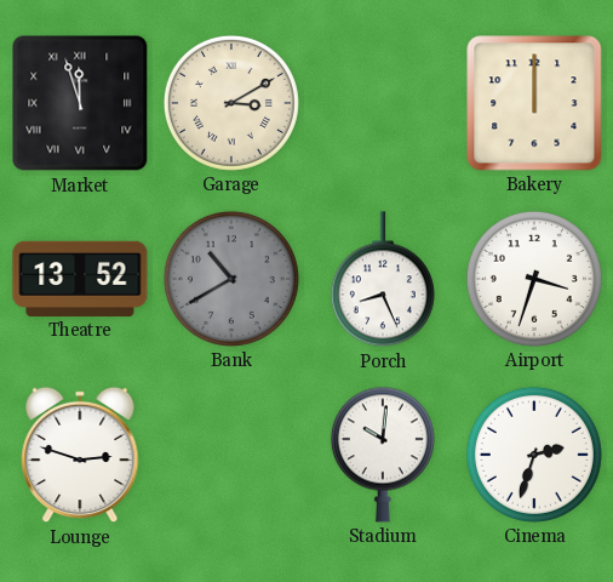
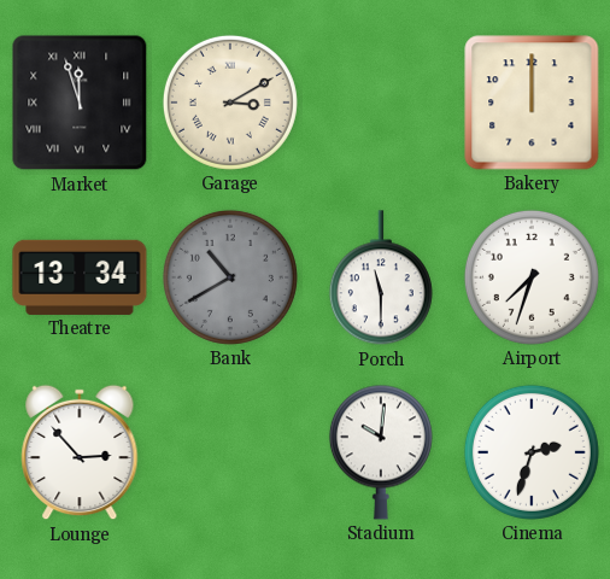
Theatre: 13:52 -> 13:34
Porch: 8:26 -> 11:30
Airport: 3:33 -> 7:33
Lounge: 2:48 -> 2:53
